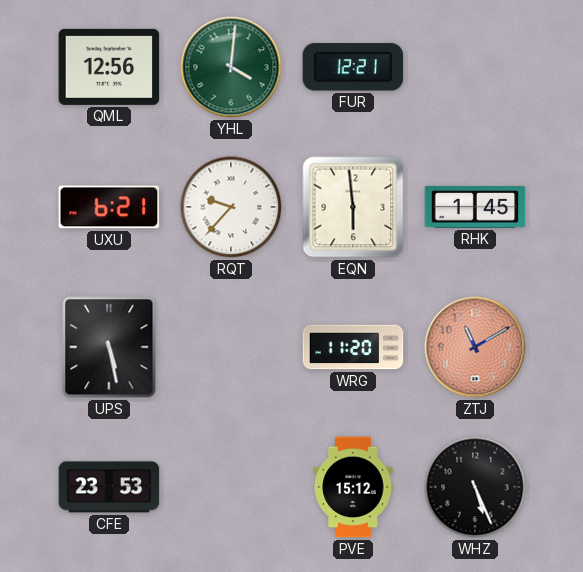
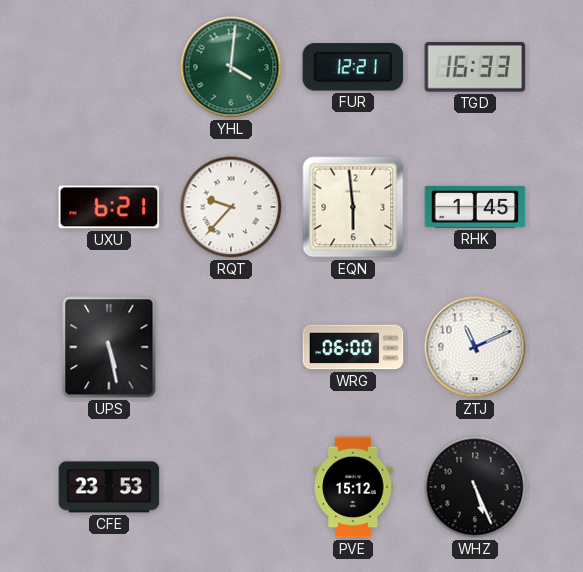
QML: 12:56 -> none
TGD: none -> 16:33
WRG: 11:20 -> 06:00
ZTJ: 11:10 -> 11:11
ZTJ dial: salmon -> white
